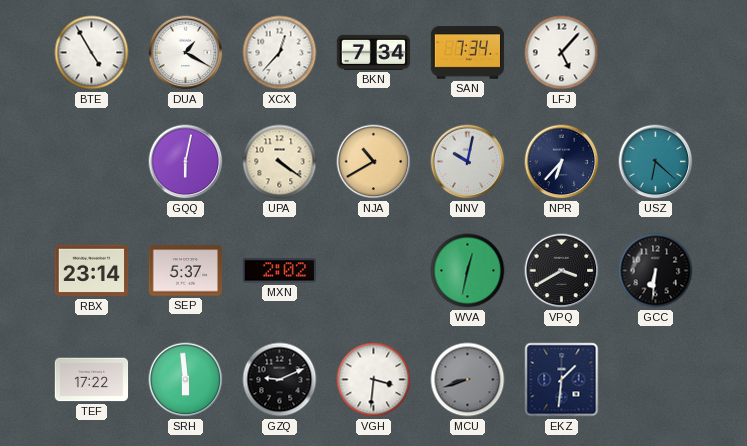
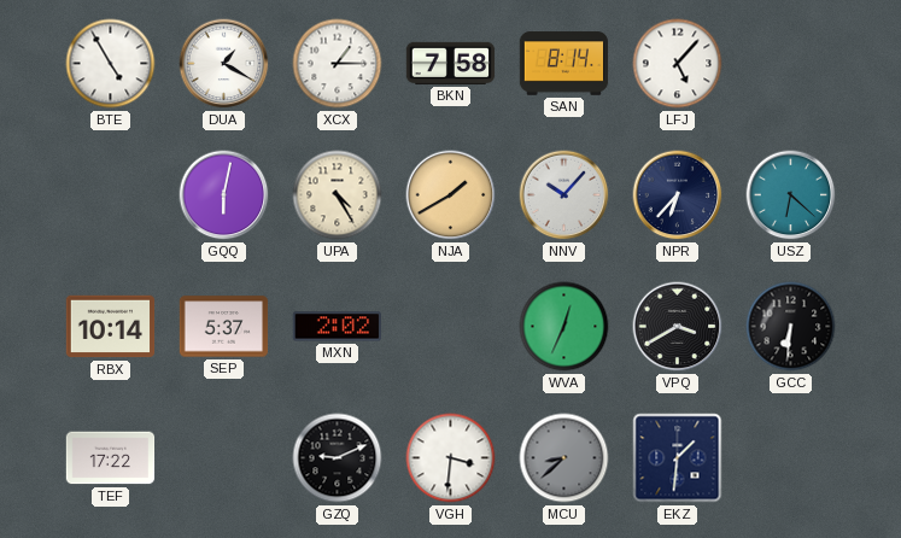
XCX: 12:37 -> 1:15
BKN: 7:34 -> 7:58
SAN: 7:34 -> 8:14
UPA: 4:21 -> 4:25
NJA: 10:40 -> 1:40
NNV: 10:02 -> 10:07
RBX: 23:14 -> 10:14
WVA: 12:32 -> 12:34
SRH: 5:59 -> none
MCU: 8:42 -> 8:38
